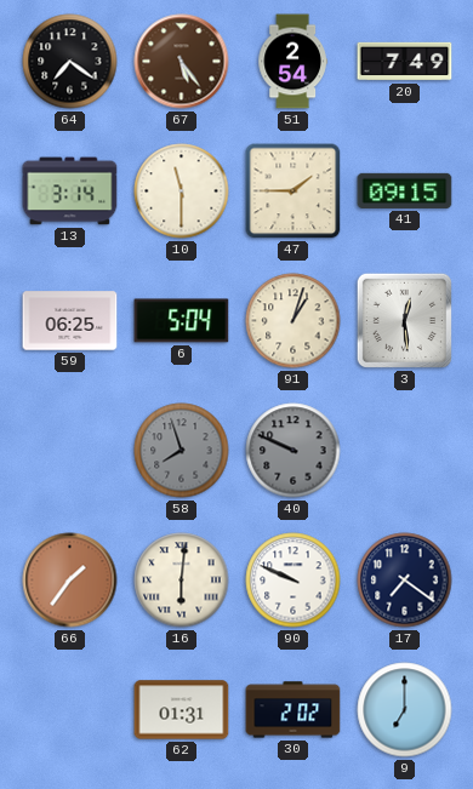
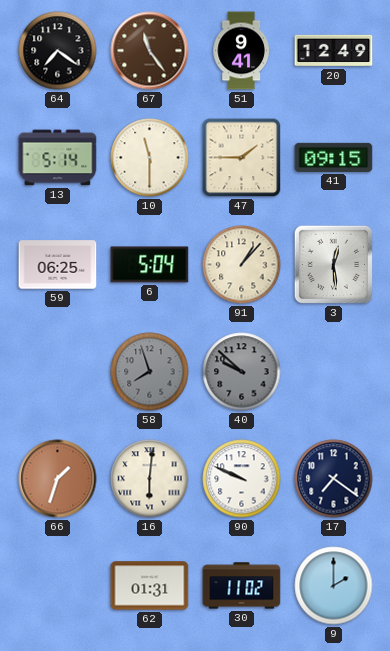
67: 5:24 -> 11:24
51: 2:54 -> 9:41
20: 7:49 -> 12:49
13: 3:14 -> 5:14
91: 1:03 -> 1:07
40: 9:49 -> 9:52
66: 1:36 -> 1:33
30: 2:02 -> 11:02
9: 7:00 -> 2:00
